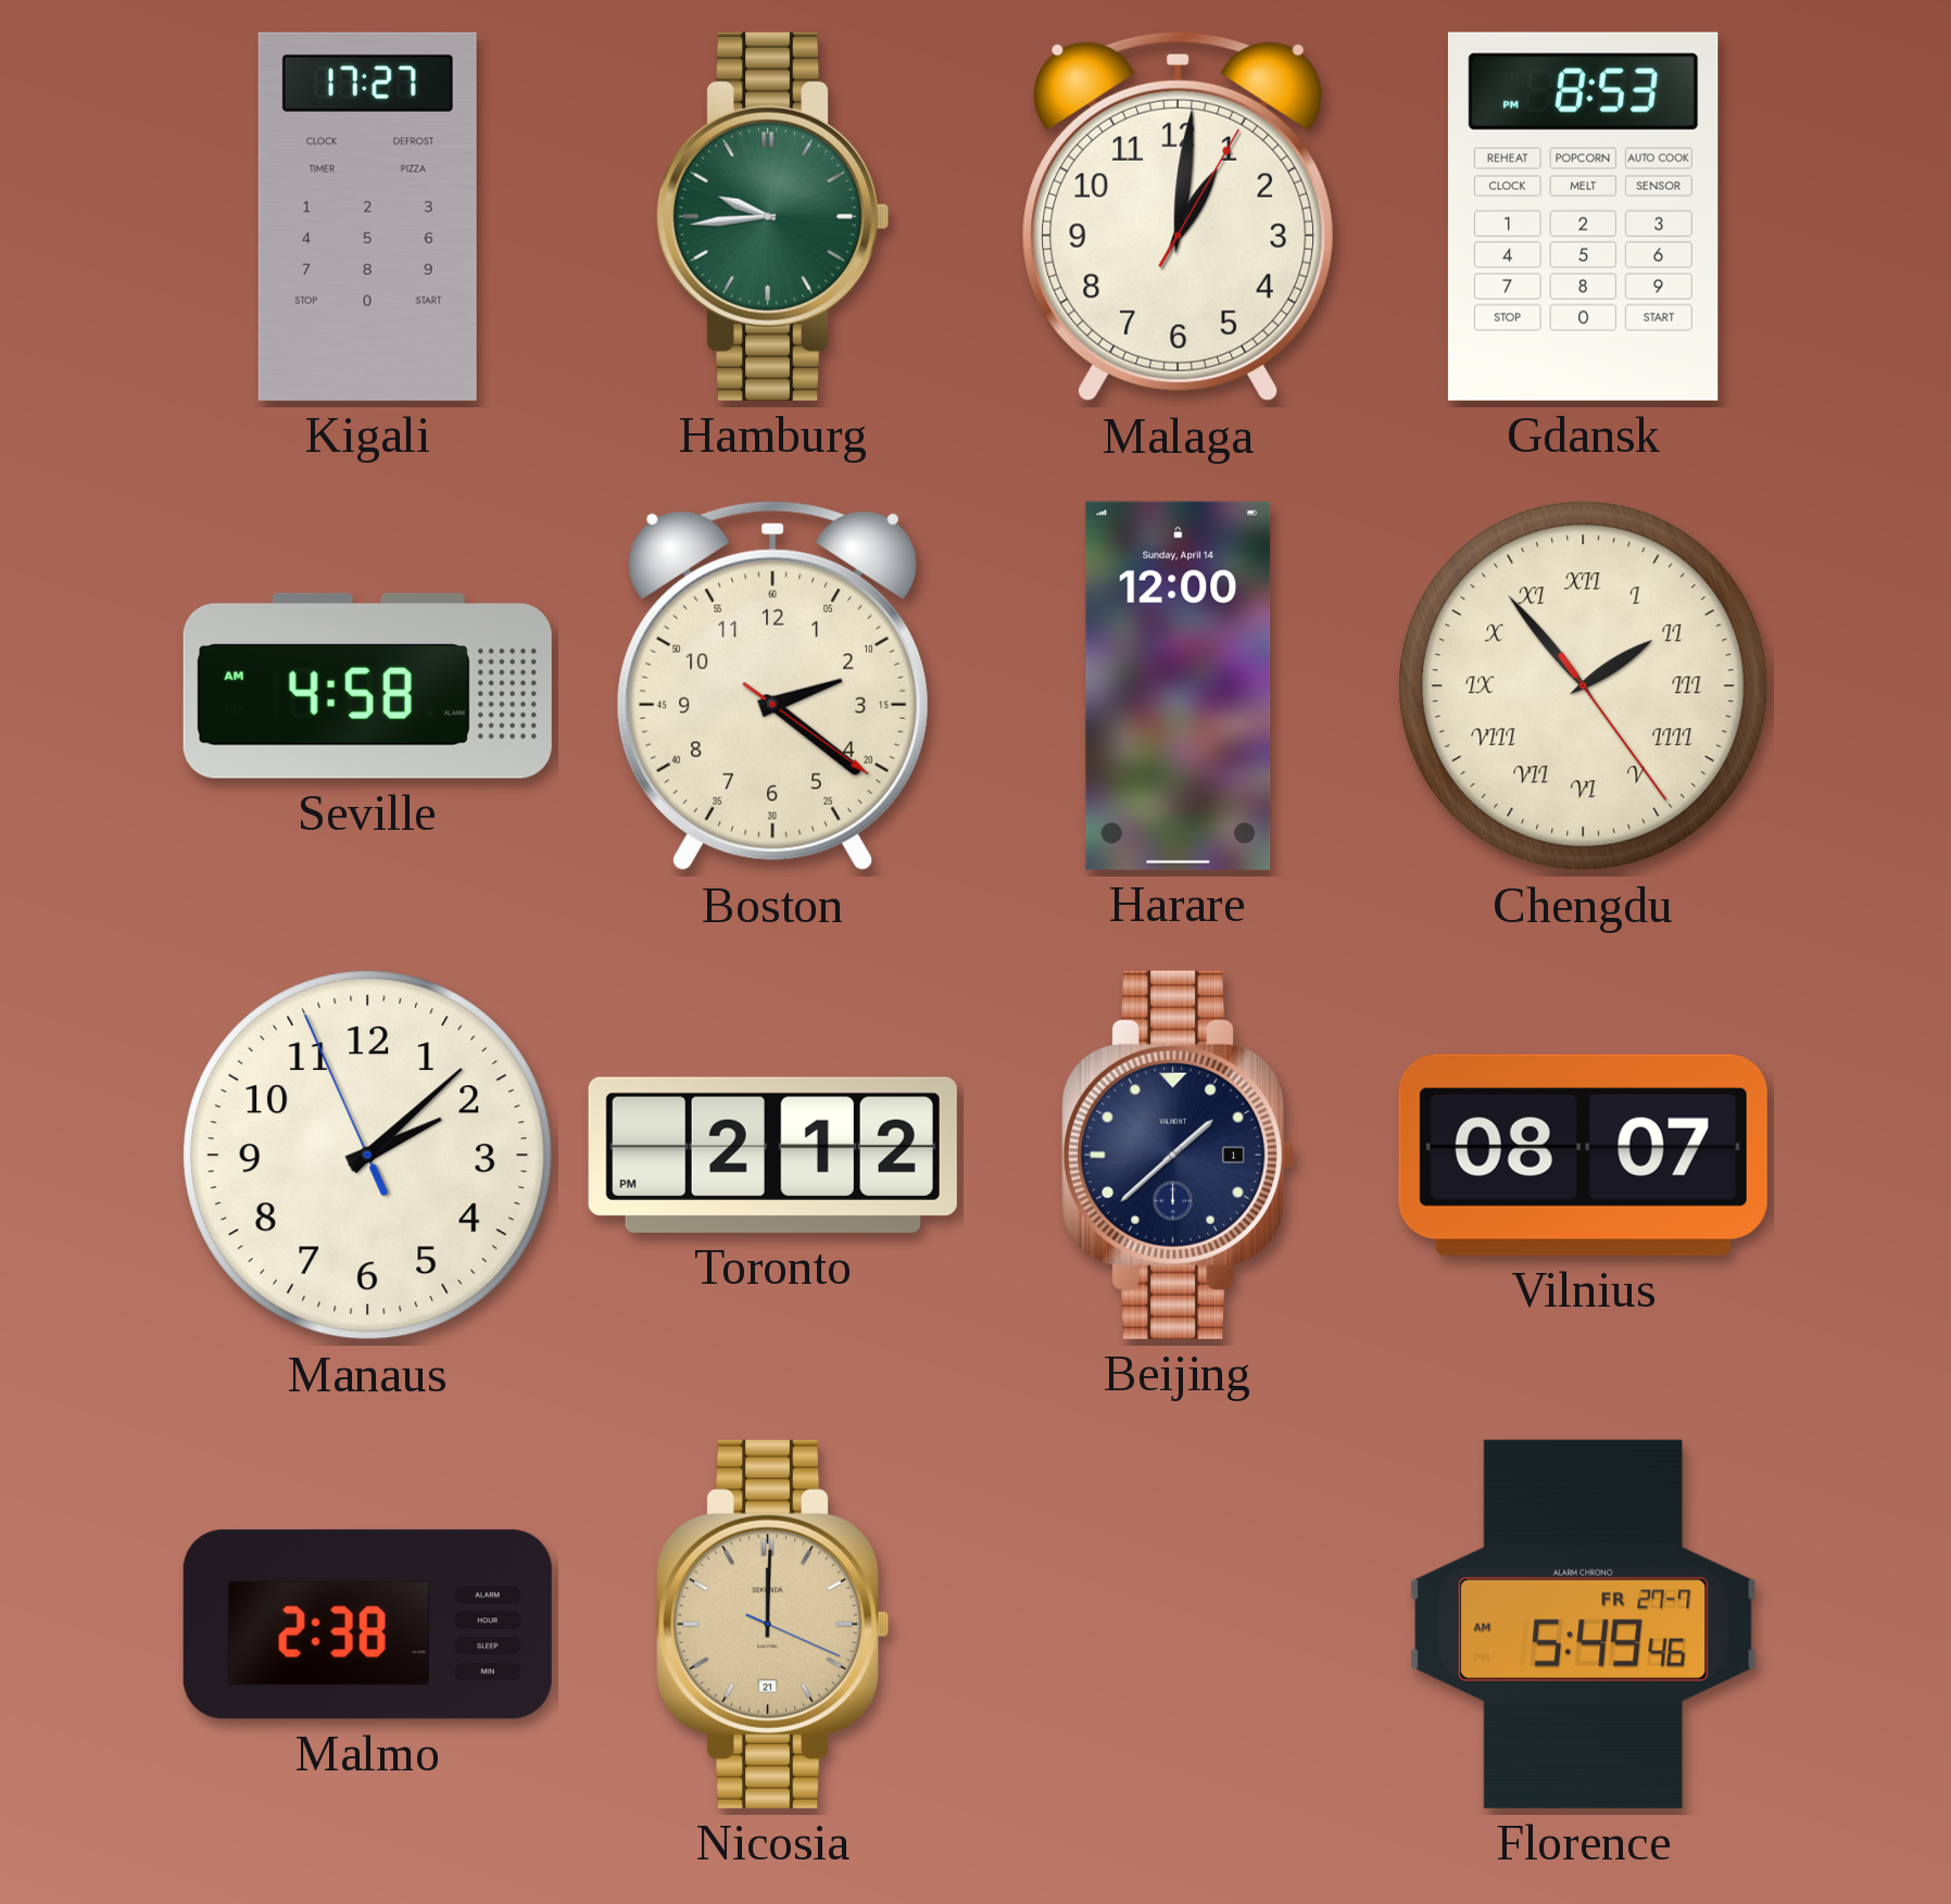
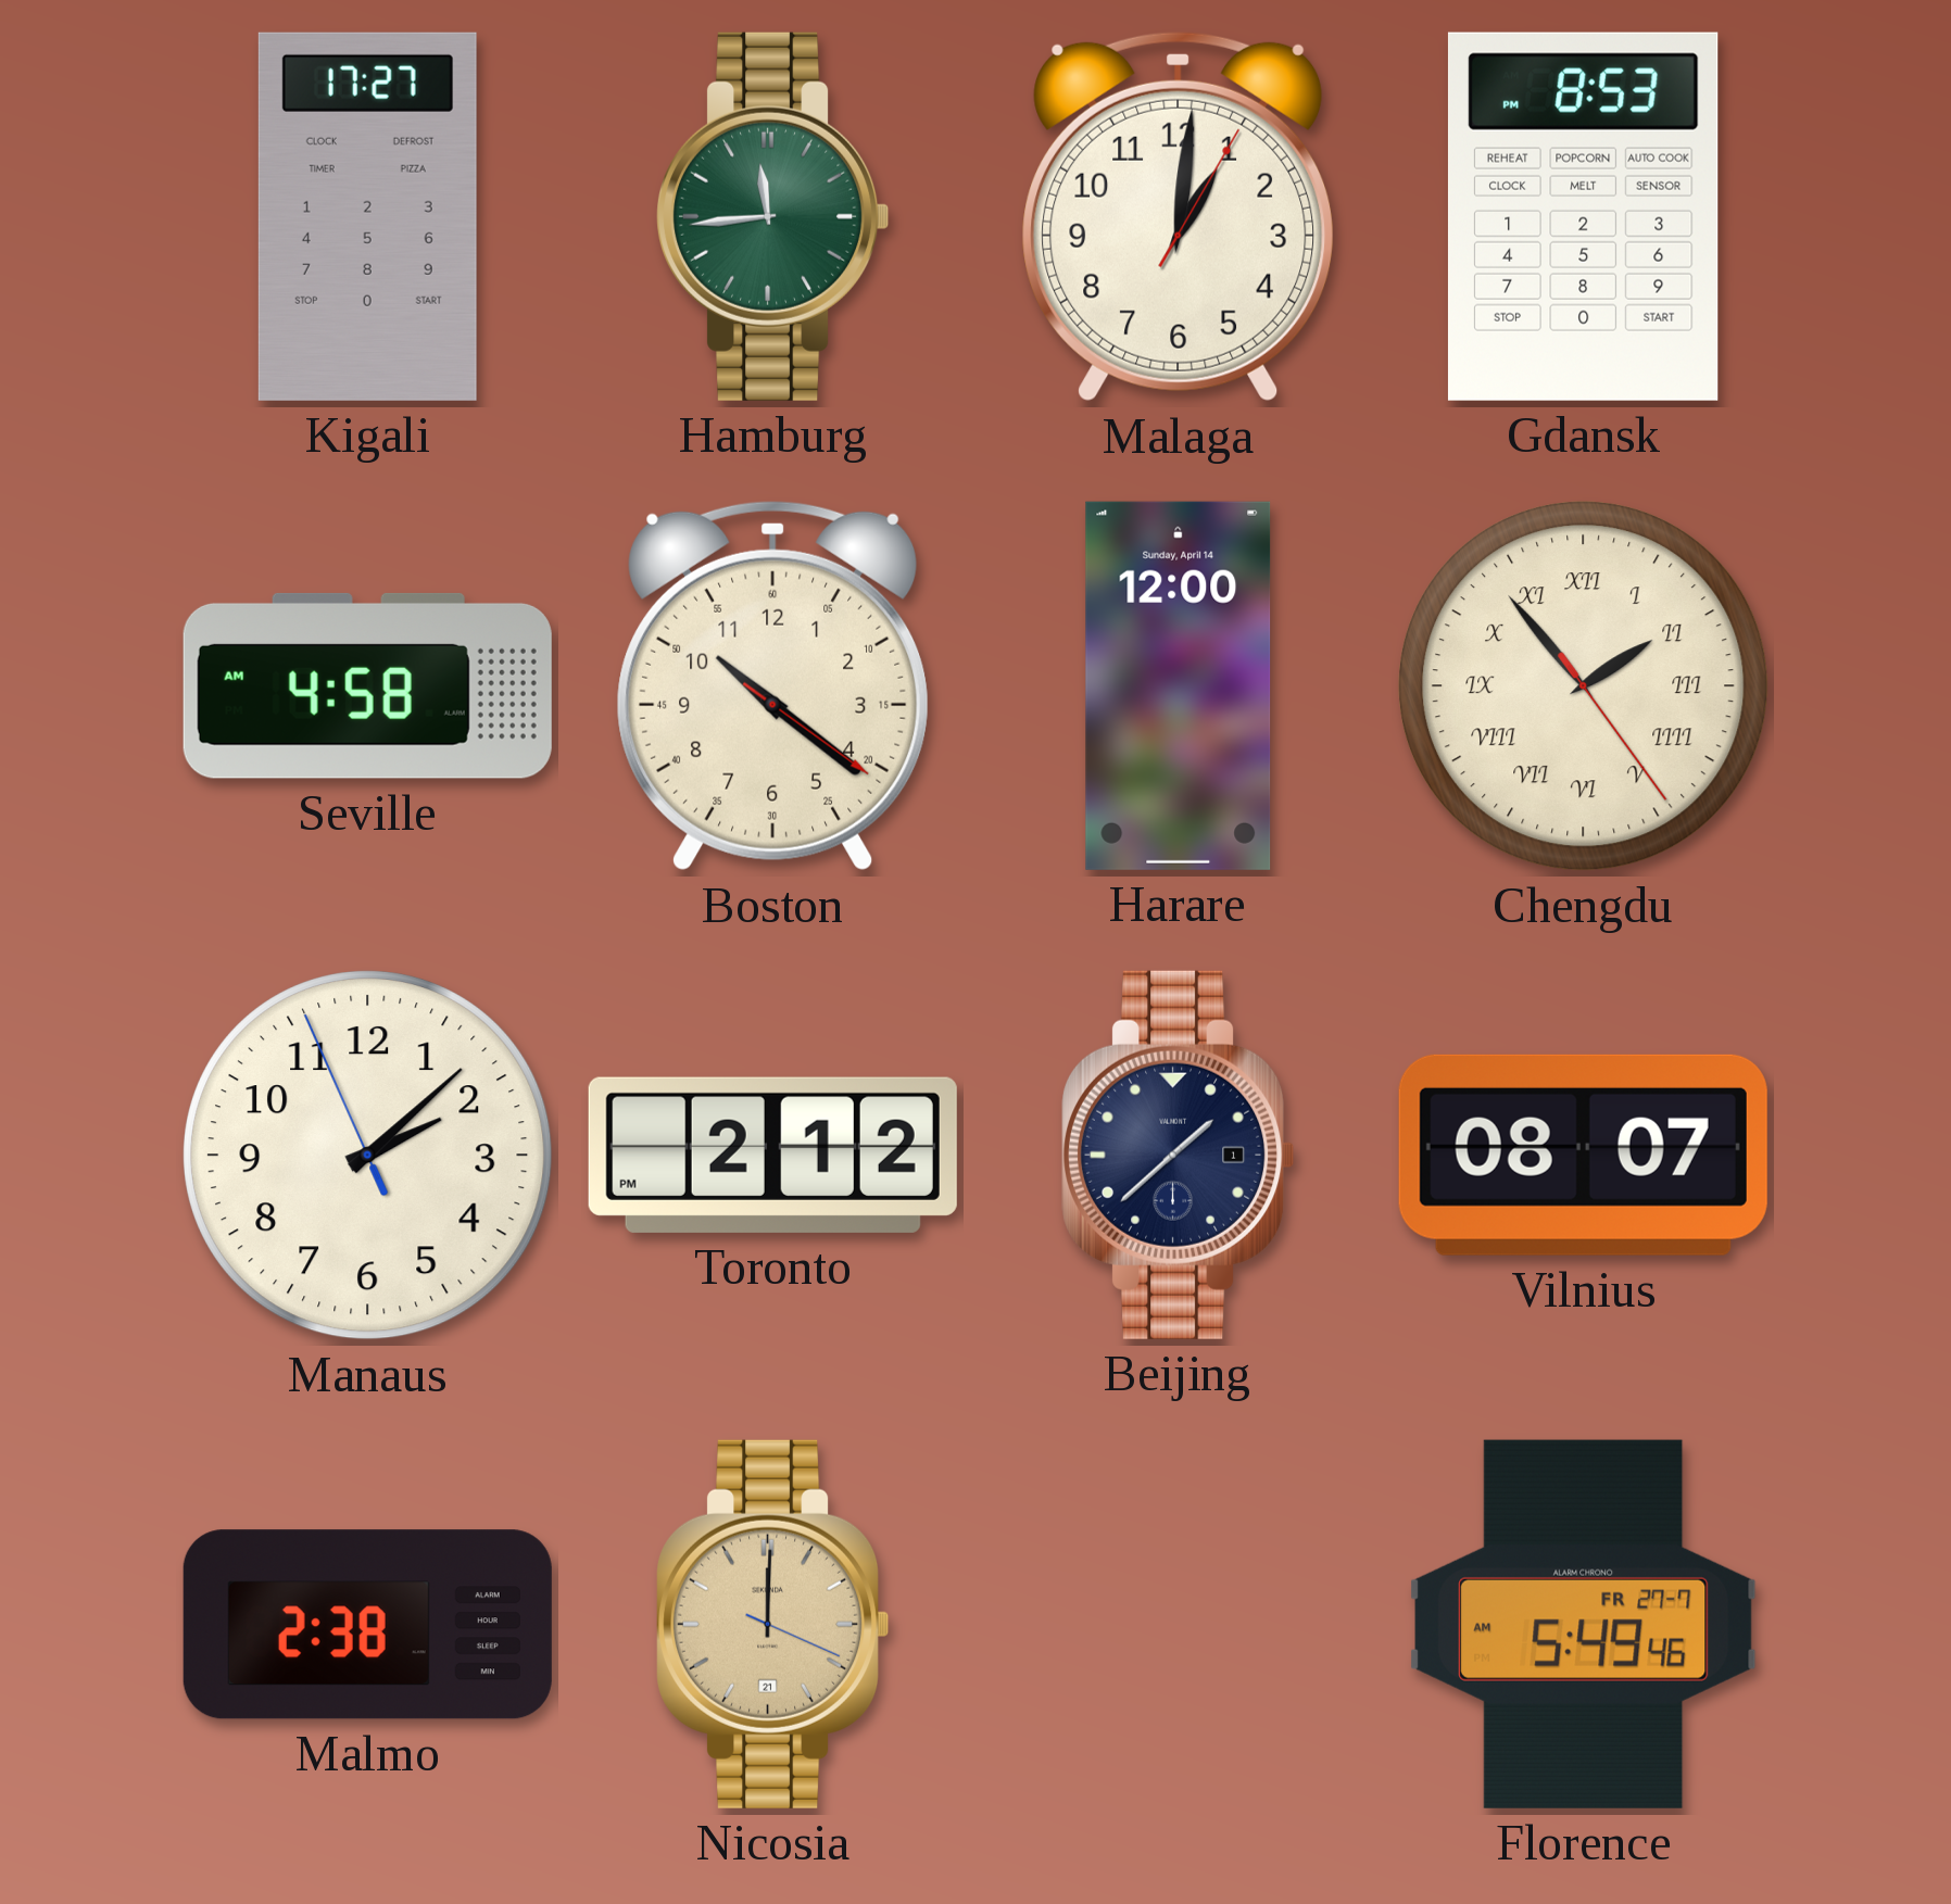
Hamburg: 9:44 -> 11:44
Boston: 2:21 -> 10:21
